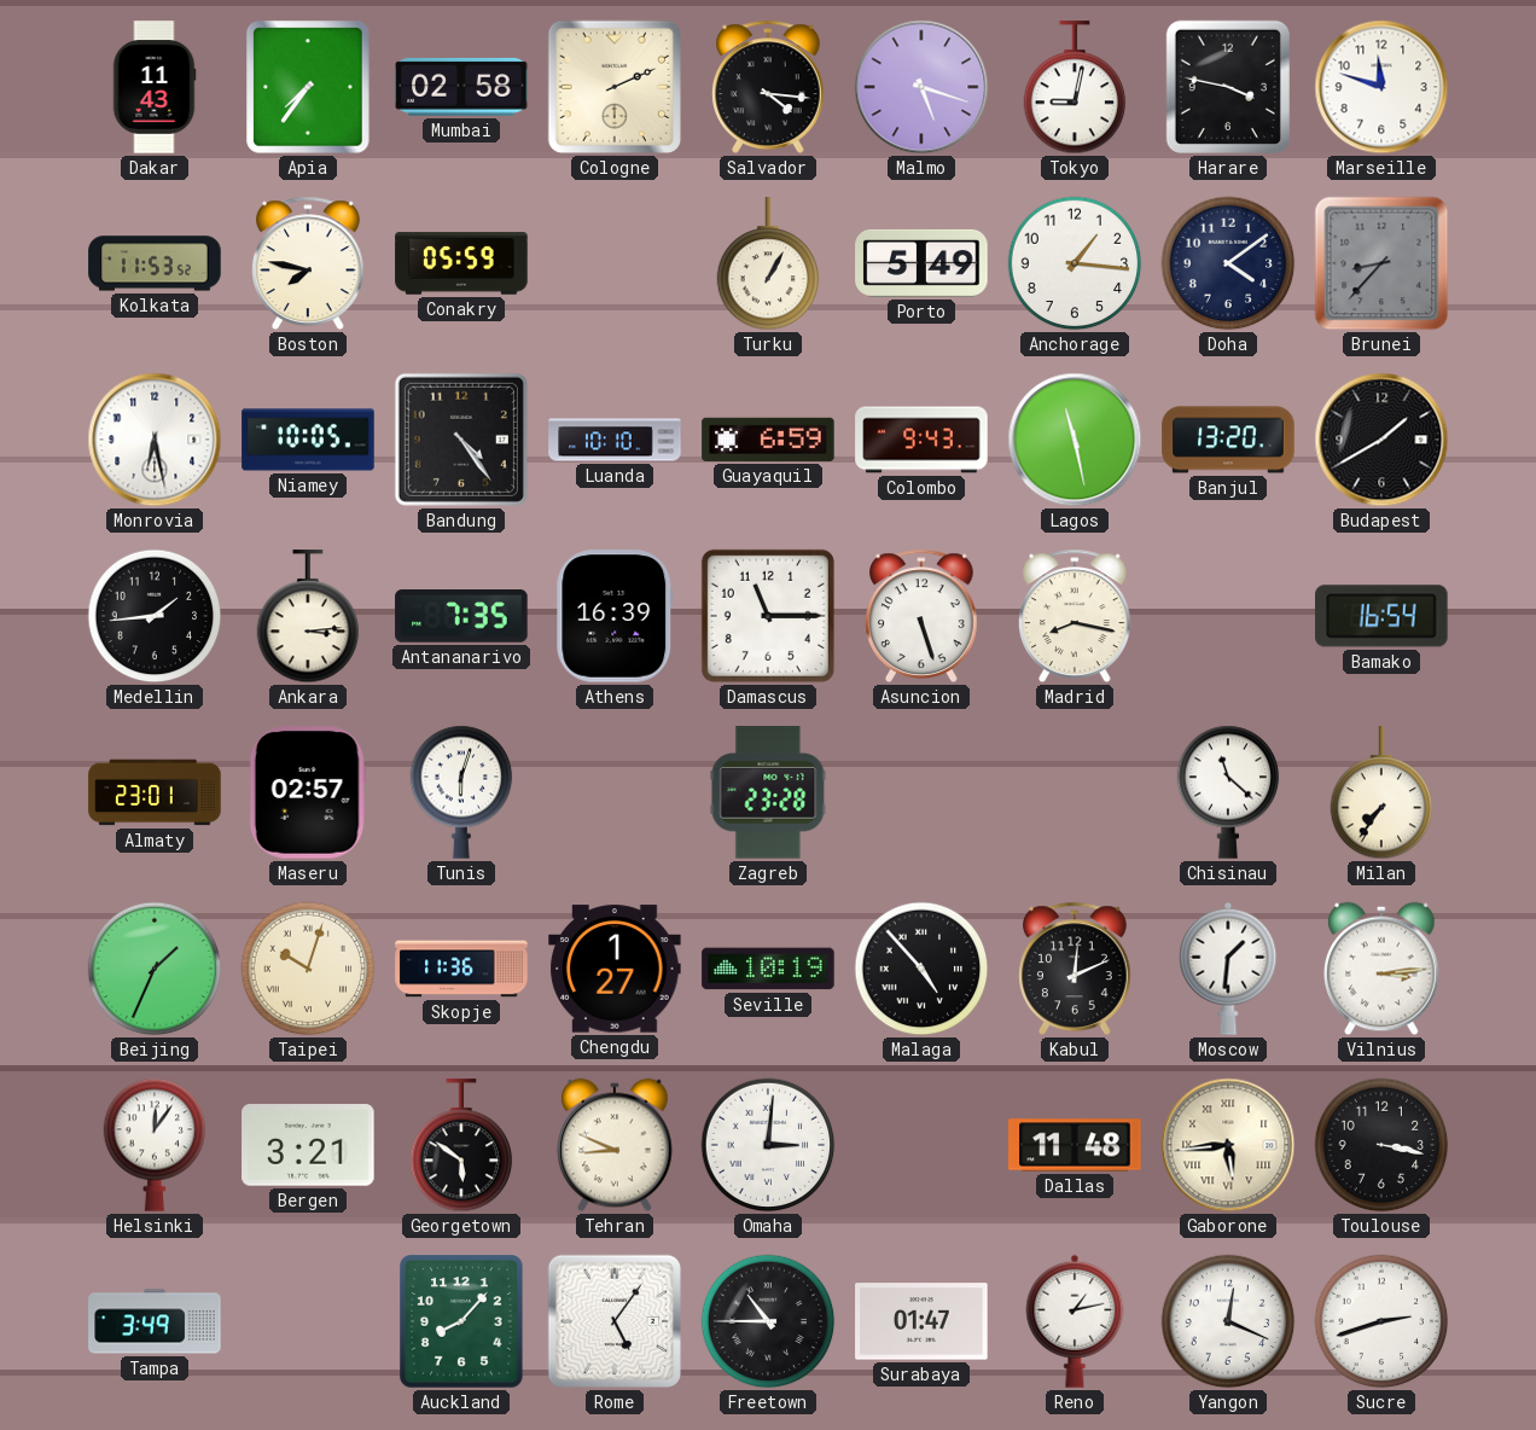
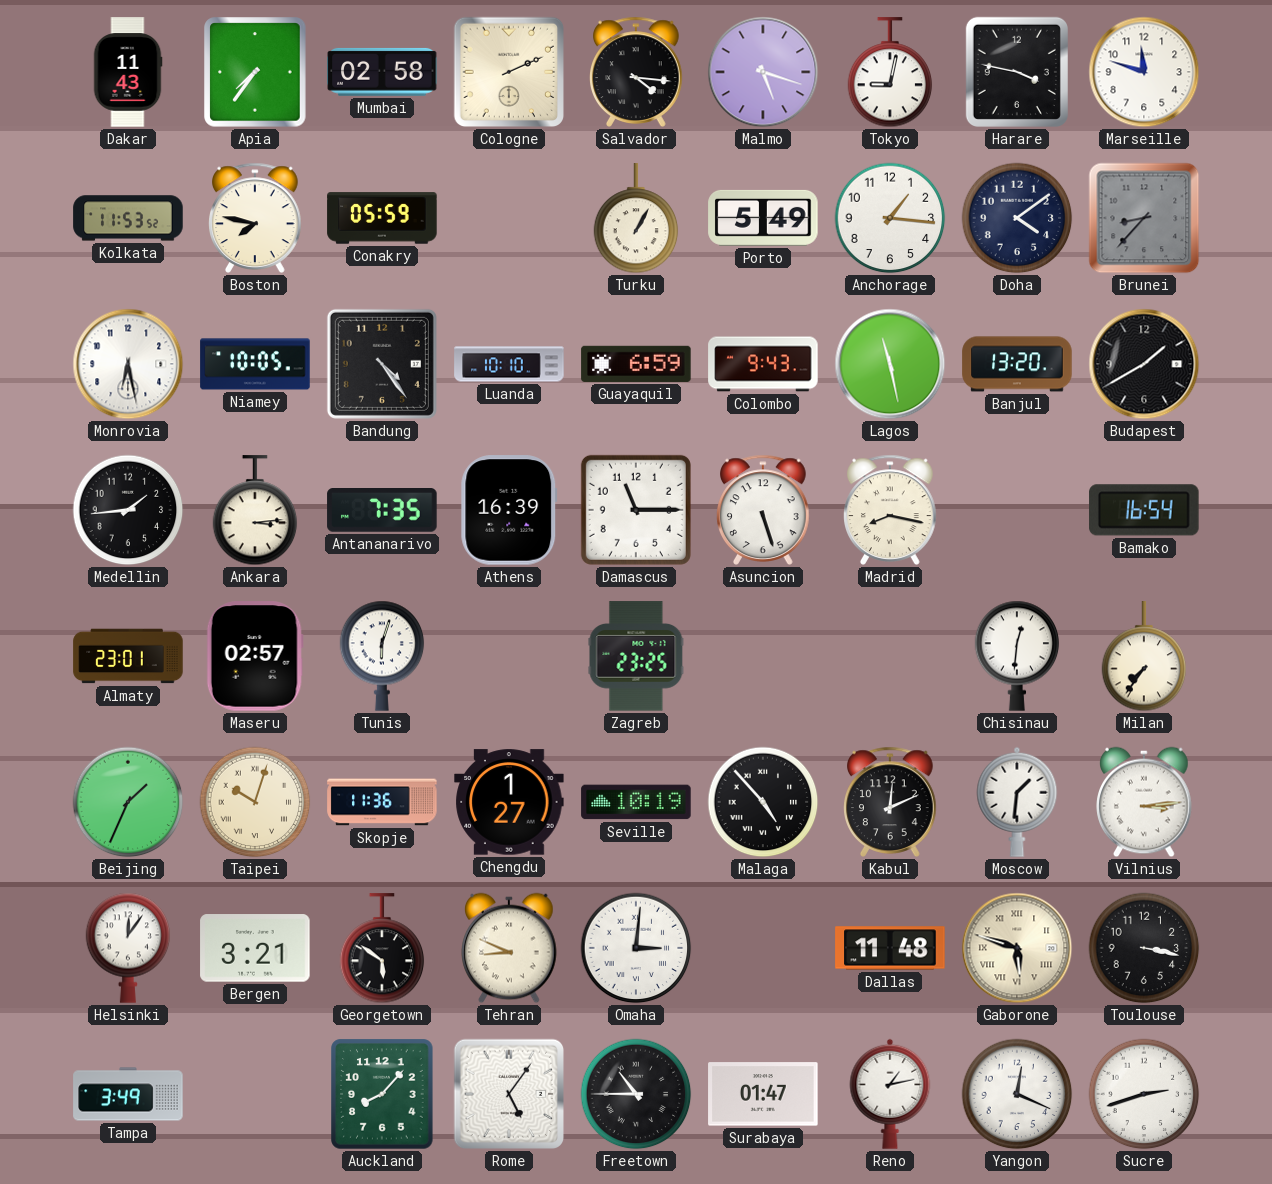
Zagreb: 23:28 -> 23:25
Chisinau: 11:22 -> 12:31
Gaborone: 5:44 -> 5:48
